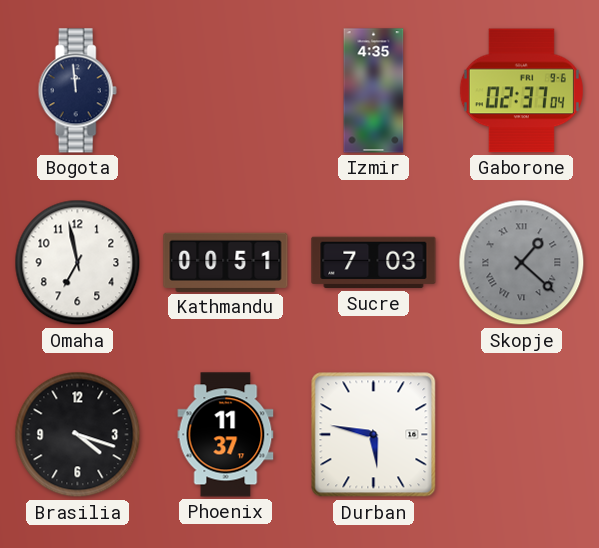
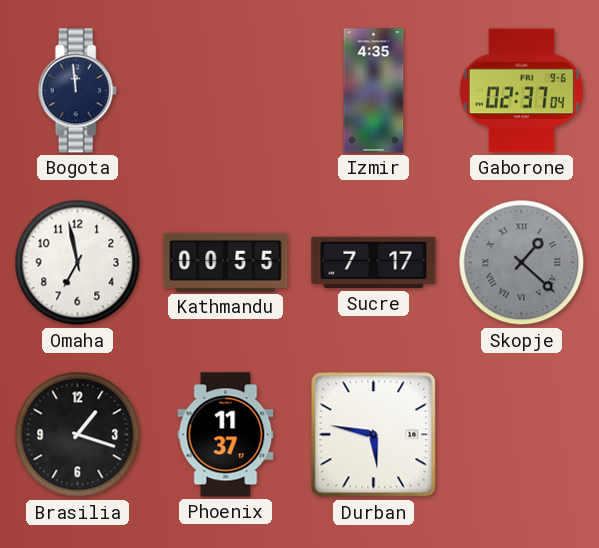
Kathmandu: 00:51 -> 00:55
Sucre: 7:03 -> 7:17
Brasilia: 4:18 -> 1:18
